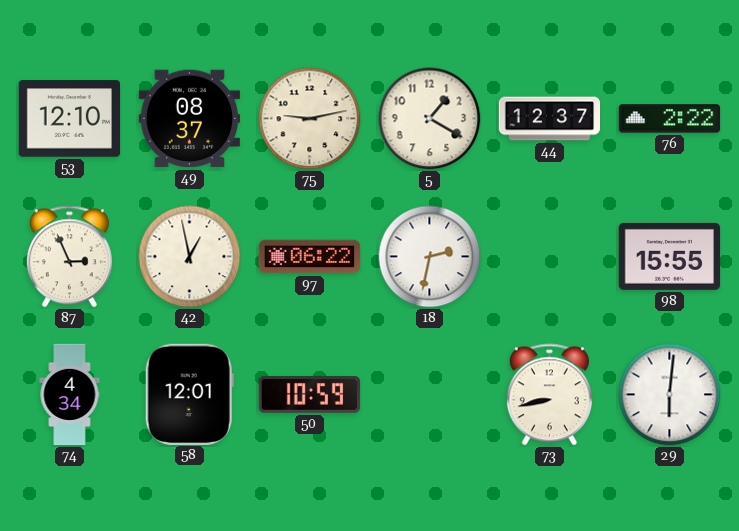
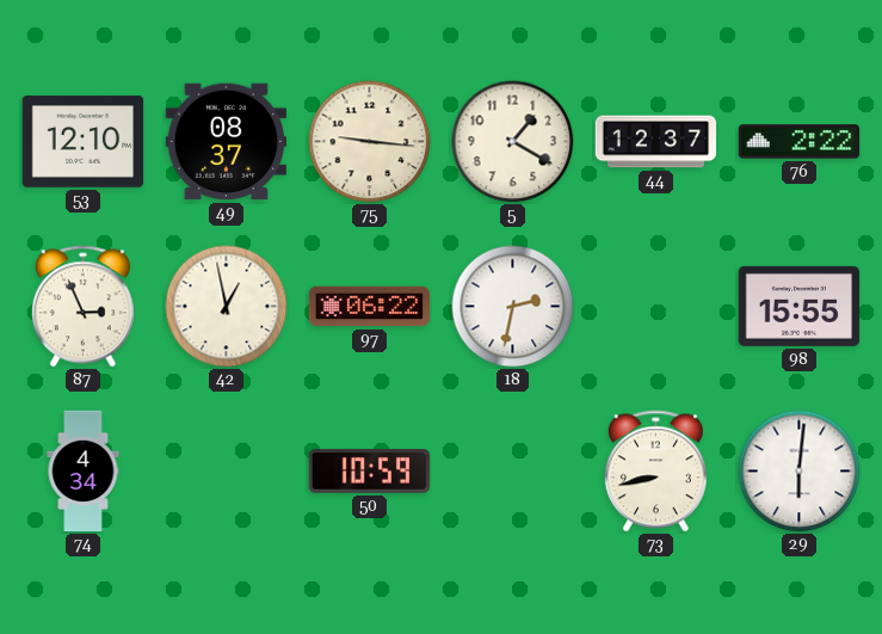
75: 9:13 -> 9:16
58: 12:01 -> none
